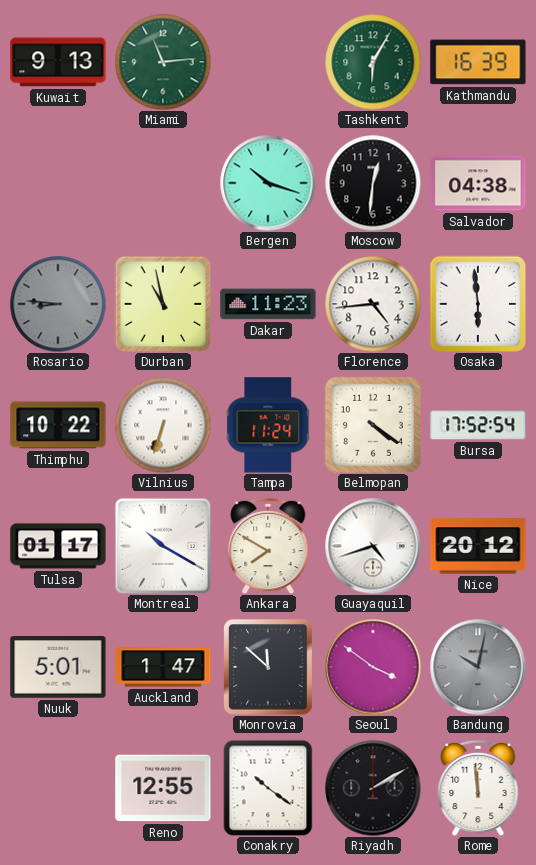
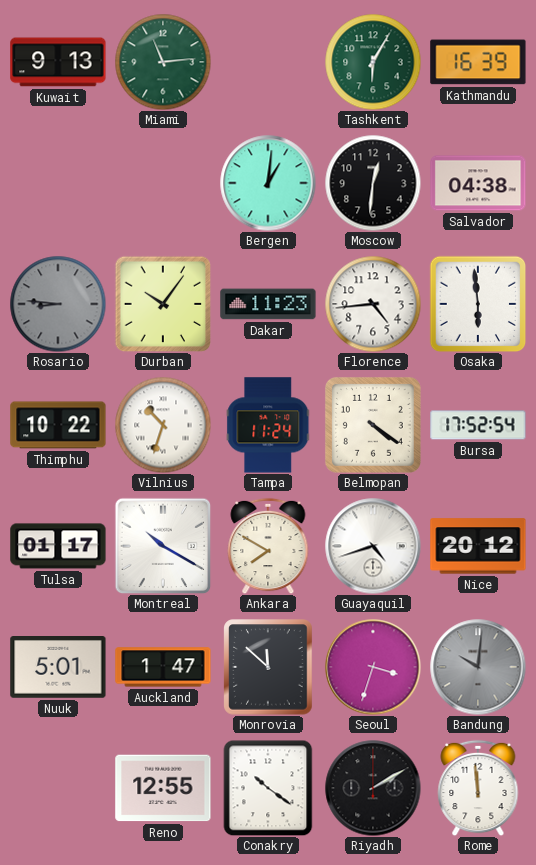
Bergen: 10:18 -> 1:01
Durban: 10:58 -> 10:06
Vilnius: 6:33 -> 10:33
Seoul: 3:51 -> 3:33
Bandung: 10:02 -> 10:01
